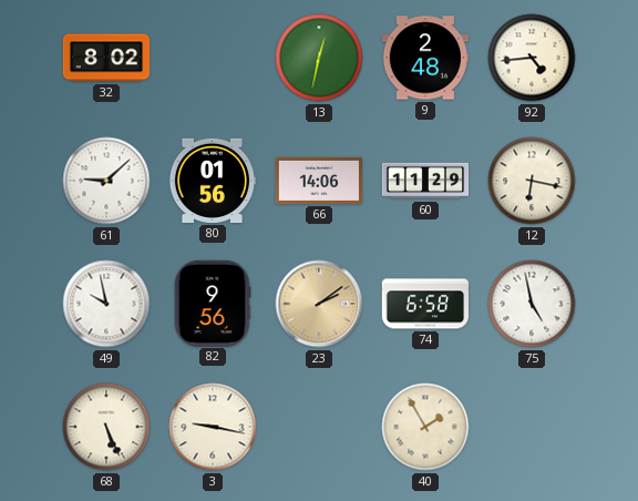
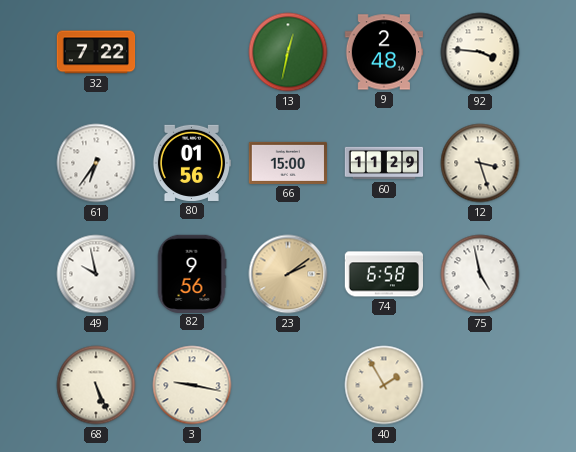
32: 8:02 -> 7:22
92: 4:44 -> 3:46
61: 9:08 -> 6:36
66: 14:06 -> 15:00
12: 6:17 -> 3:27
